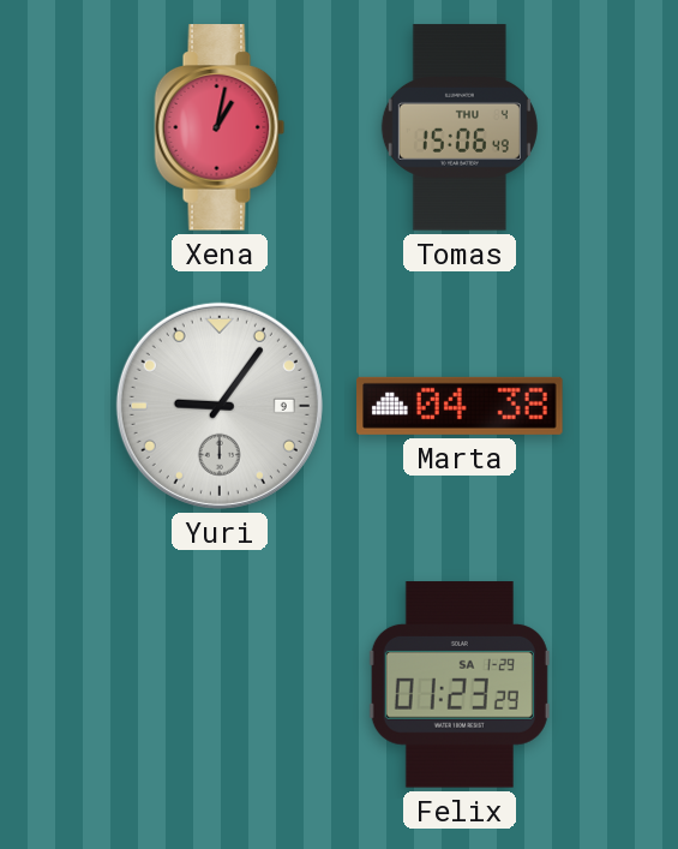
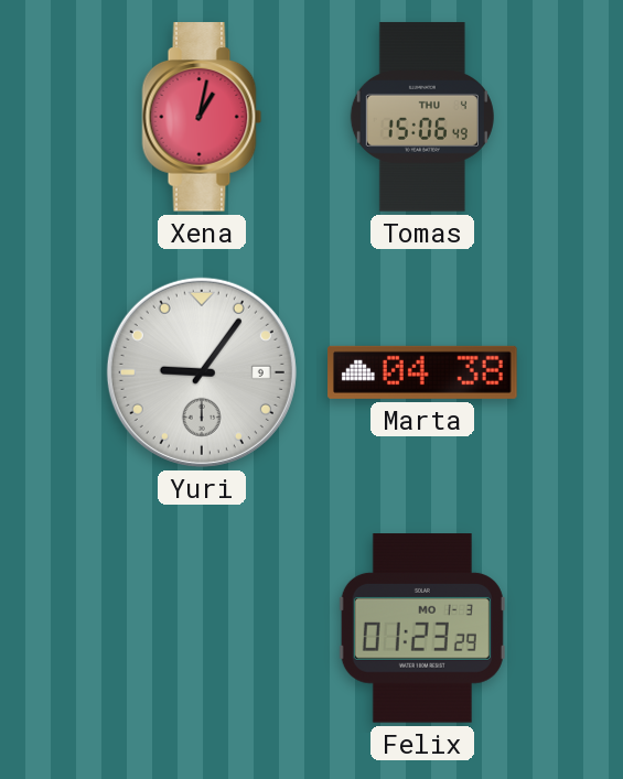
Felix date: SA 1-29 -> MO 1-3
